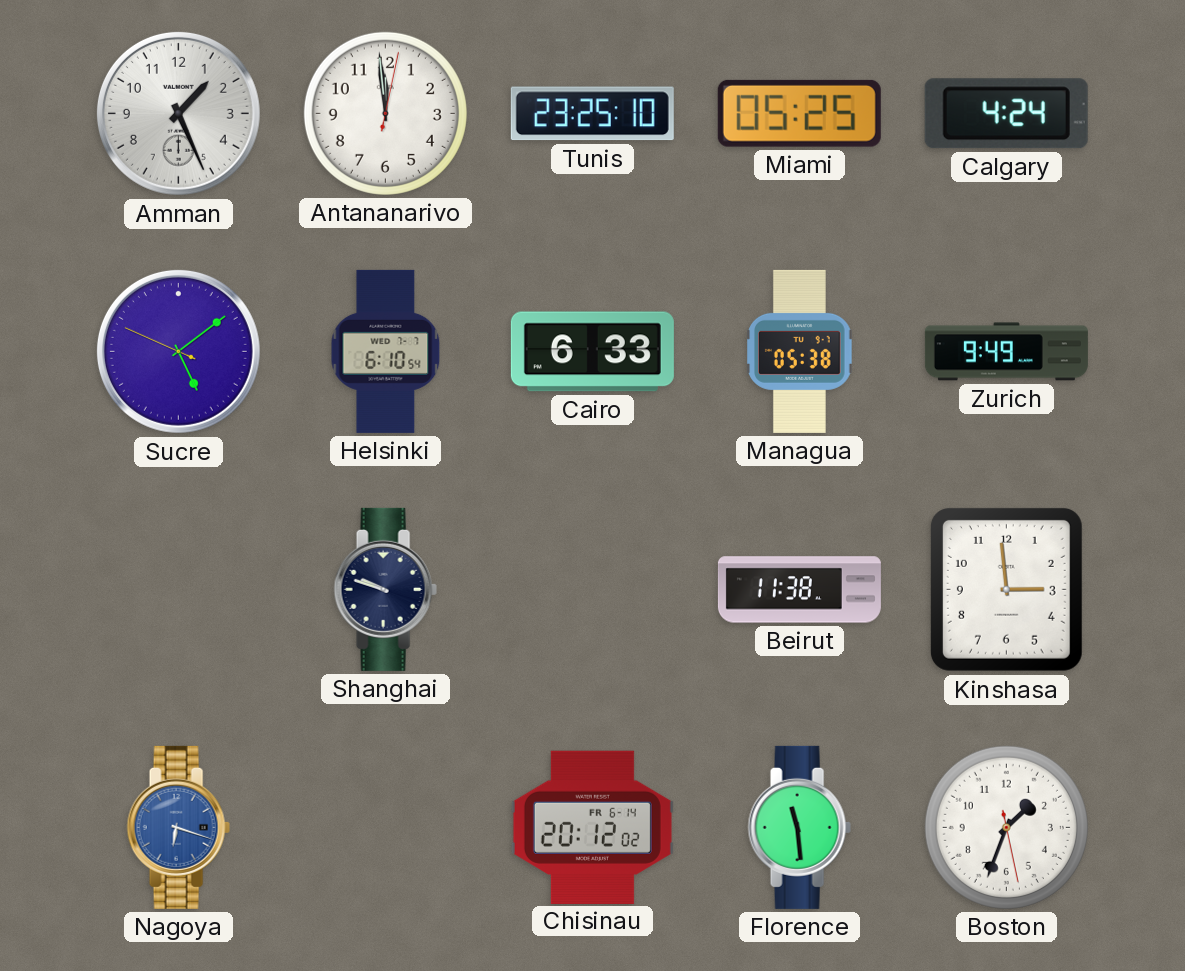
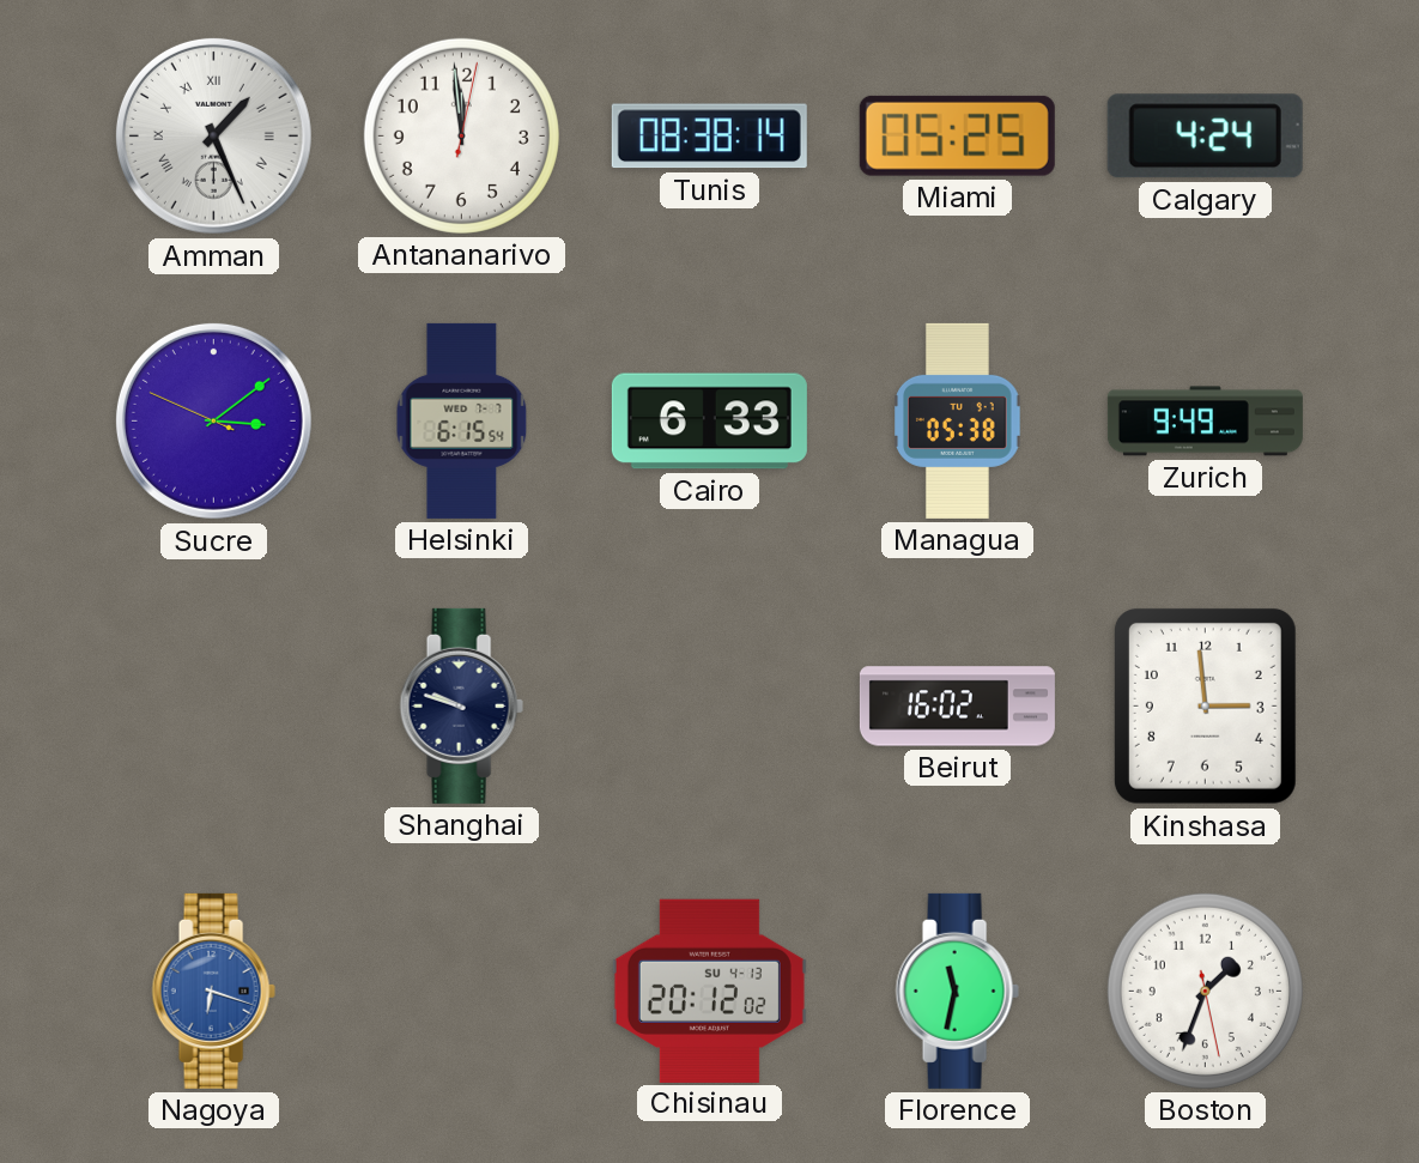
Amman numerals: Arabic -> Roman
Tunis: 23:25 -> 08:38
Sucre: 5:08 -> 3:08
Helsinki: 6:10 -> 6:15
Beirut: 11:38 -> 16:02
Chisinau date: FR 6-14 -> SU 4-13
Florence: 11:29 -> 11:32
